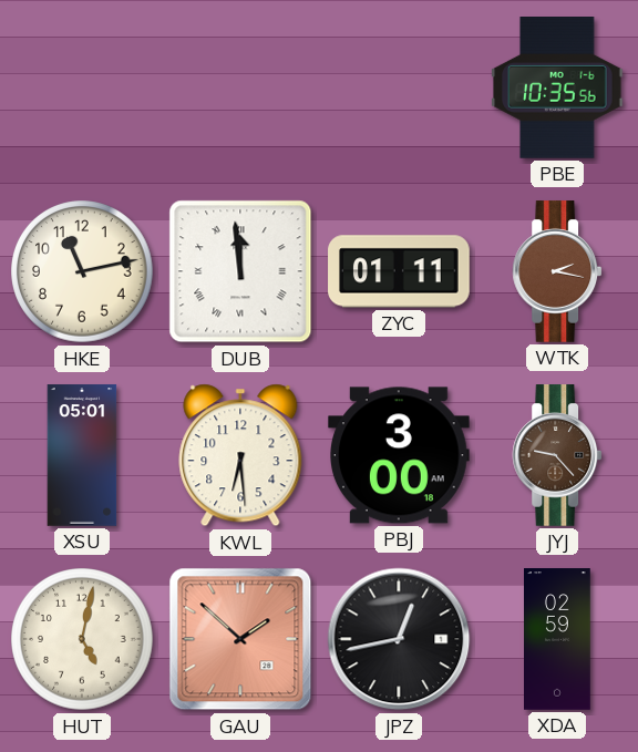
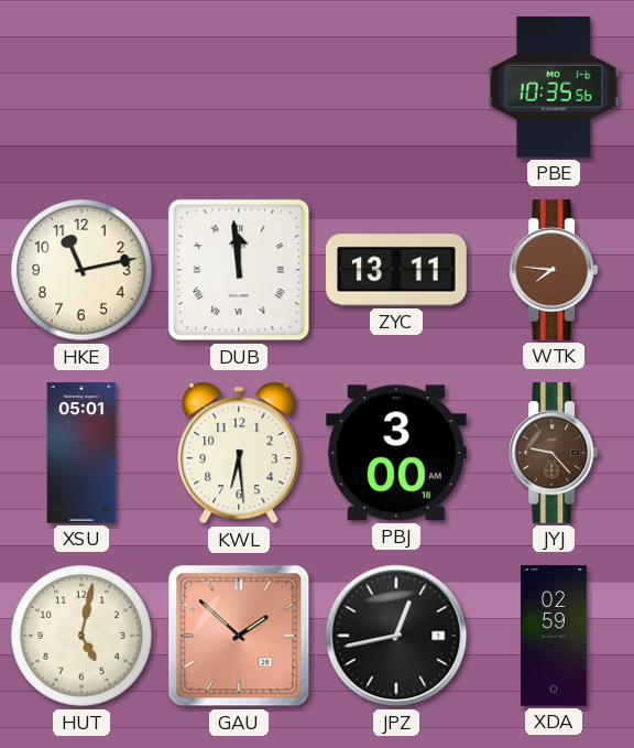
ZYC: 01:11 -> 13:11
WTK: 2:17 -> 7:46
